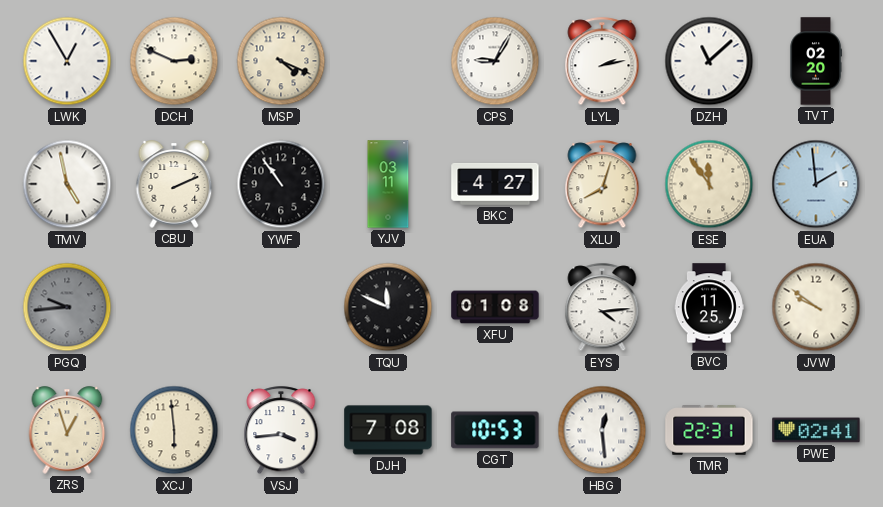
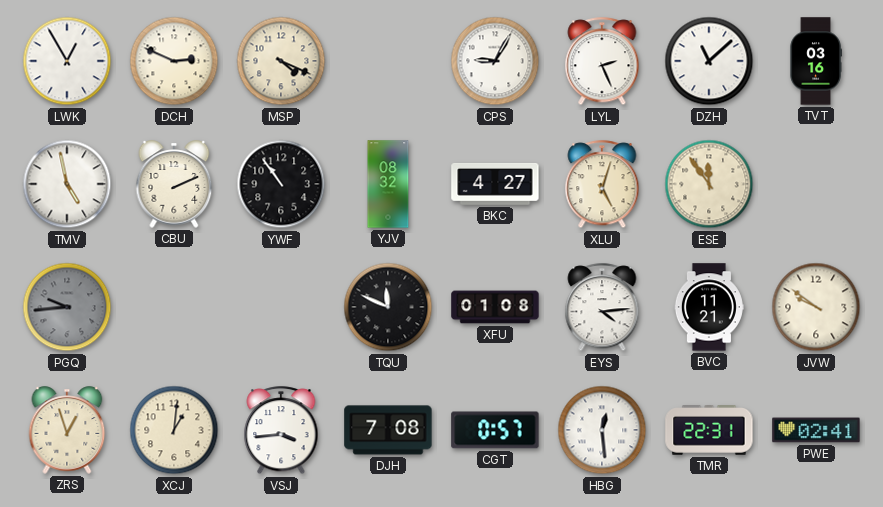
LYL: 2:13 -> 2:26
TVT: 02:20 -> 03:16
YJV: 03:11 -> 08:32
XLU: 8:03 -> 5:03
EUA: 1:59 -> none
BVC: 11:25 -> 11:21
XCJ: 5:59 -> 1:01
CGT: 10:53 -> 0:57
